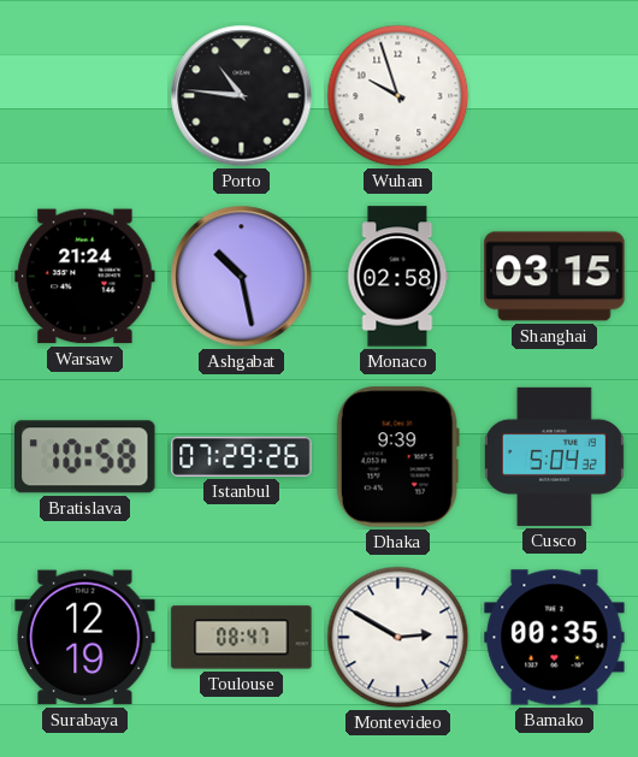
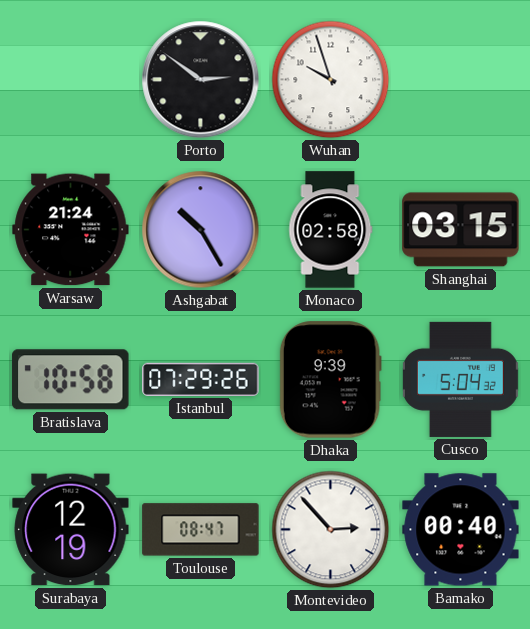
Porto: 10:46 -> 2:51
Ashgabat: 10:28 -> 10:25
Montevideo: 2:50 -> 2:53
Bamako: 00:35 -> 00:40
